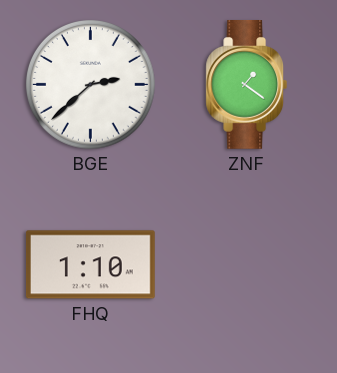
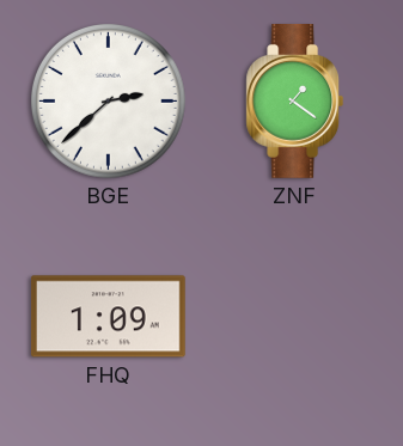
FHQ: 1:10 -> 1:09
